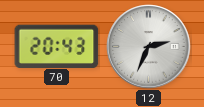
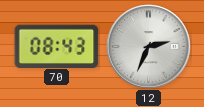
70: 20:43 -> 08:43
